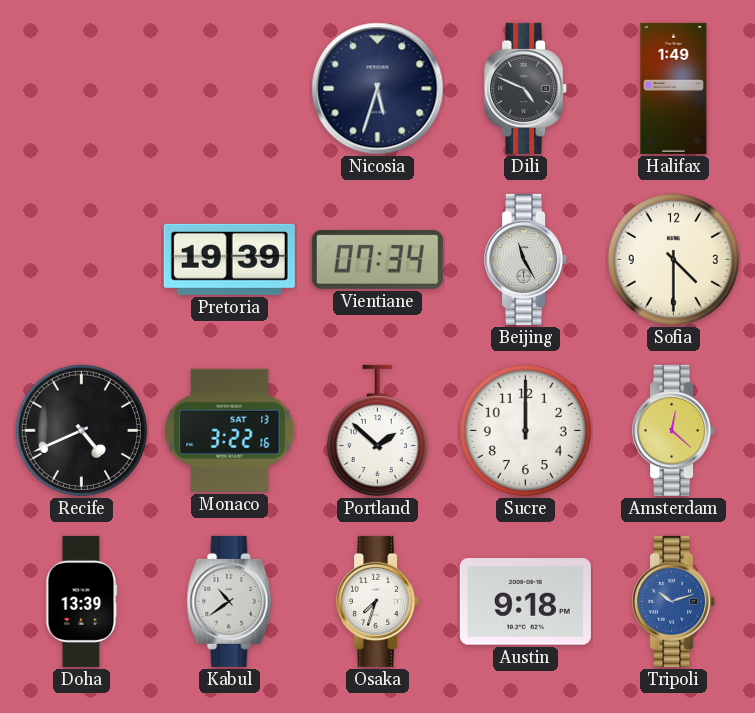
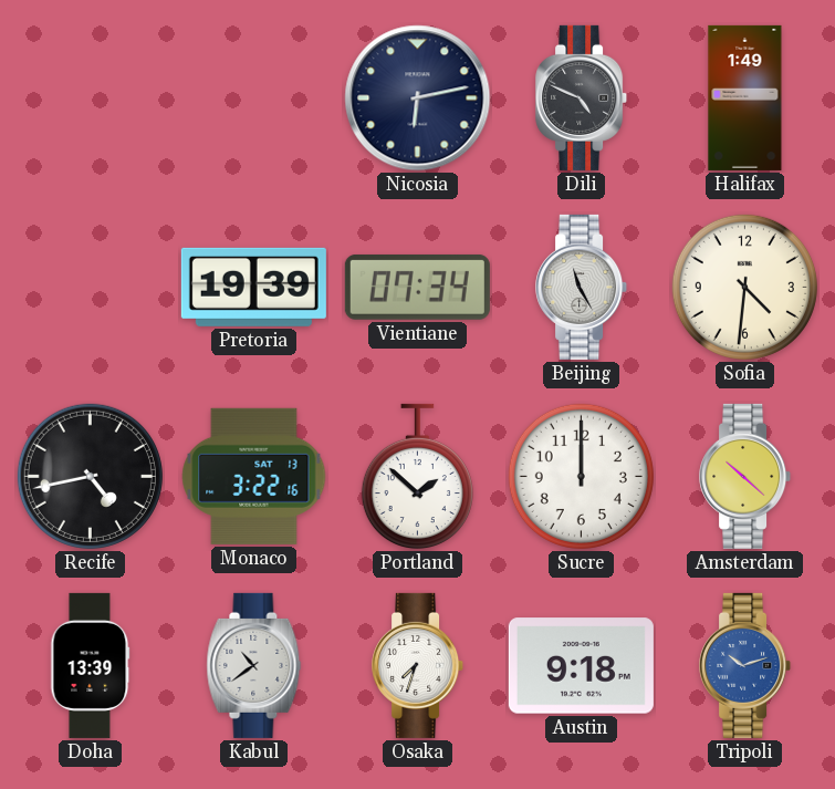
Nicosia: 5:33 -> 6:13
Sofia: 4:30 -> 4:31
Recife: 4:41 -> 4:43
Amsterdam: 12:22 -> 10:22
